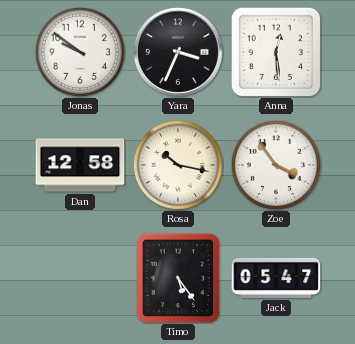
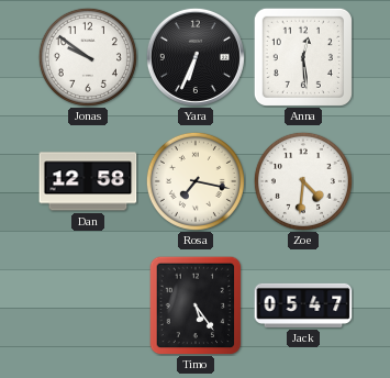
Yara: 3:34 -> 6:34
Rosa: 10:17 -> 7:17
Zoe: 3:54 -> 4:31
